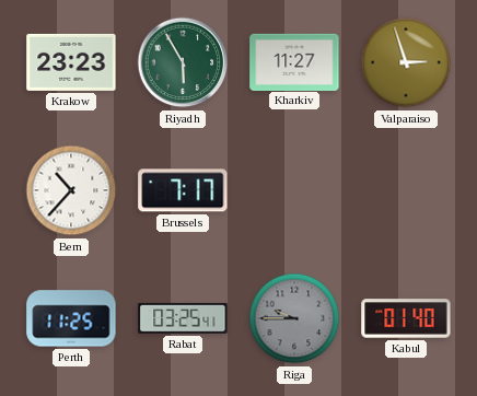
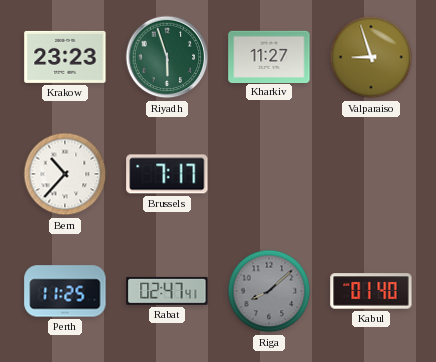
Riyadh: 5:55 -> 5:57
Valparaiso: 2:57 -> 8:57
Rabat: 03:25 -> 02:47
Riga: 9:45 -> 8:08
